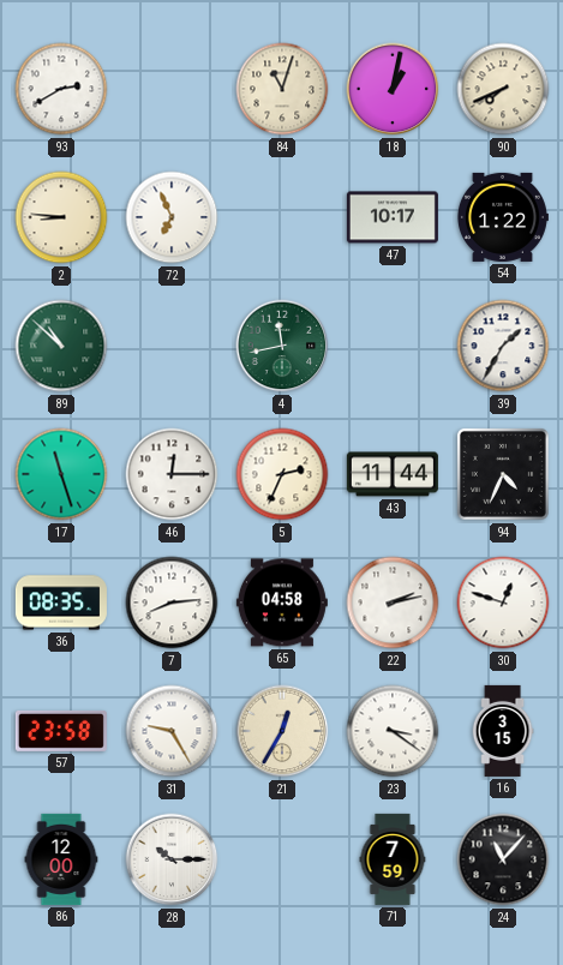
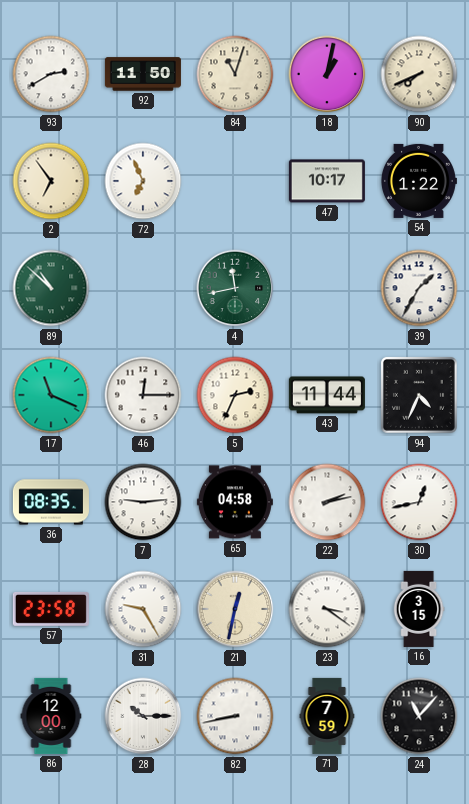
92: none -> 11:50
2: 8:46 -> 6:54
17: 11:27 -> 11:19
7: 8:14 -> 9:14
30: 12:48 -> 12:43
21: 12:35 -> 12:32
82: none -> 8:43
